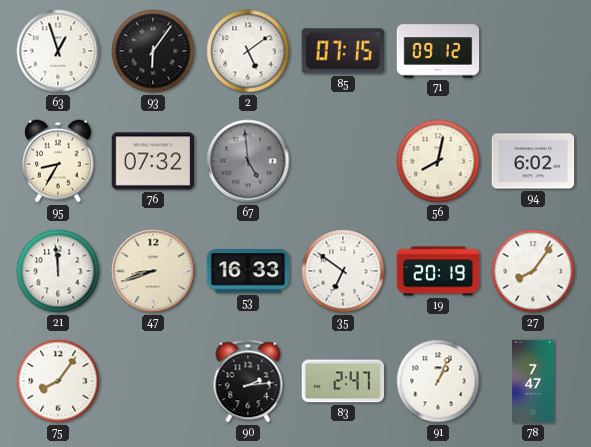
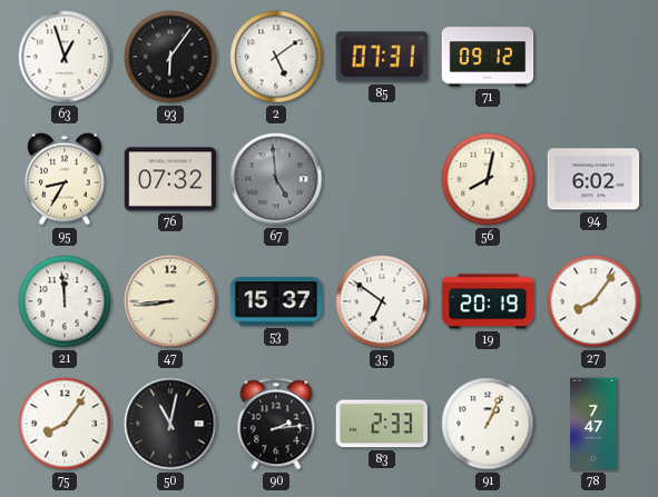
85: 07:15 -> 07:31
47: 8:42 -> 8:44
53: 16:33 -> 15:37
50: none -> 11:02
83: 2:47 -> 2:33
